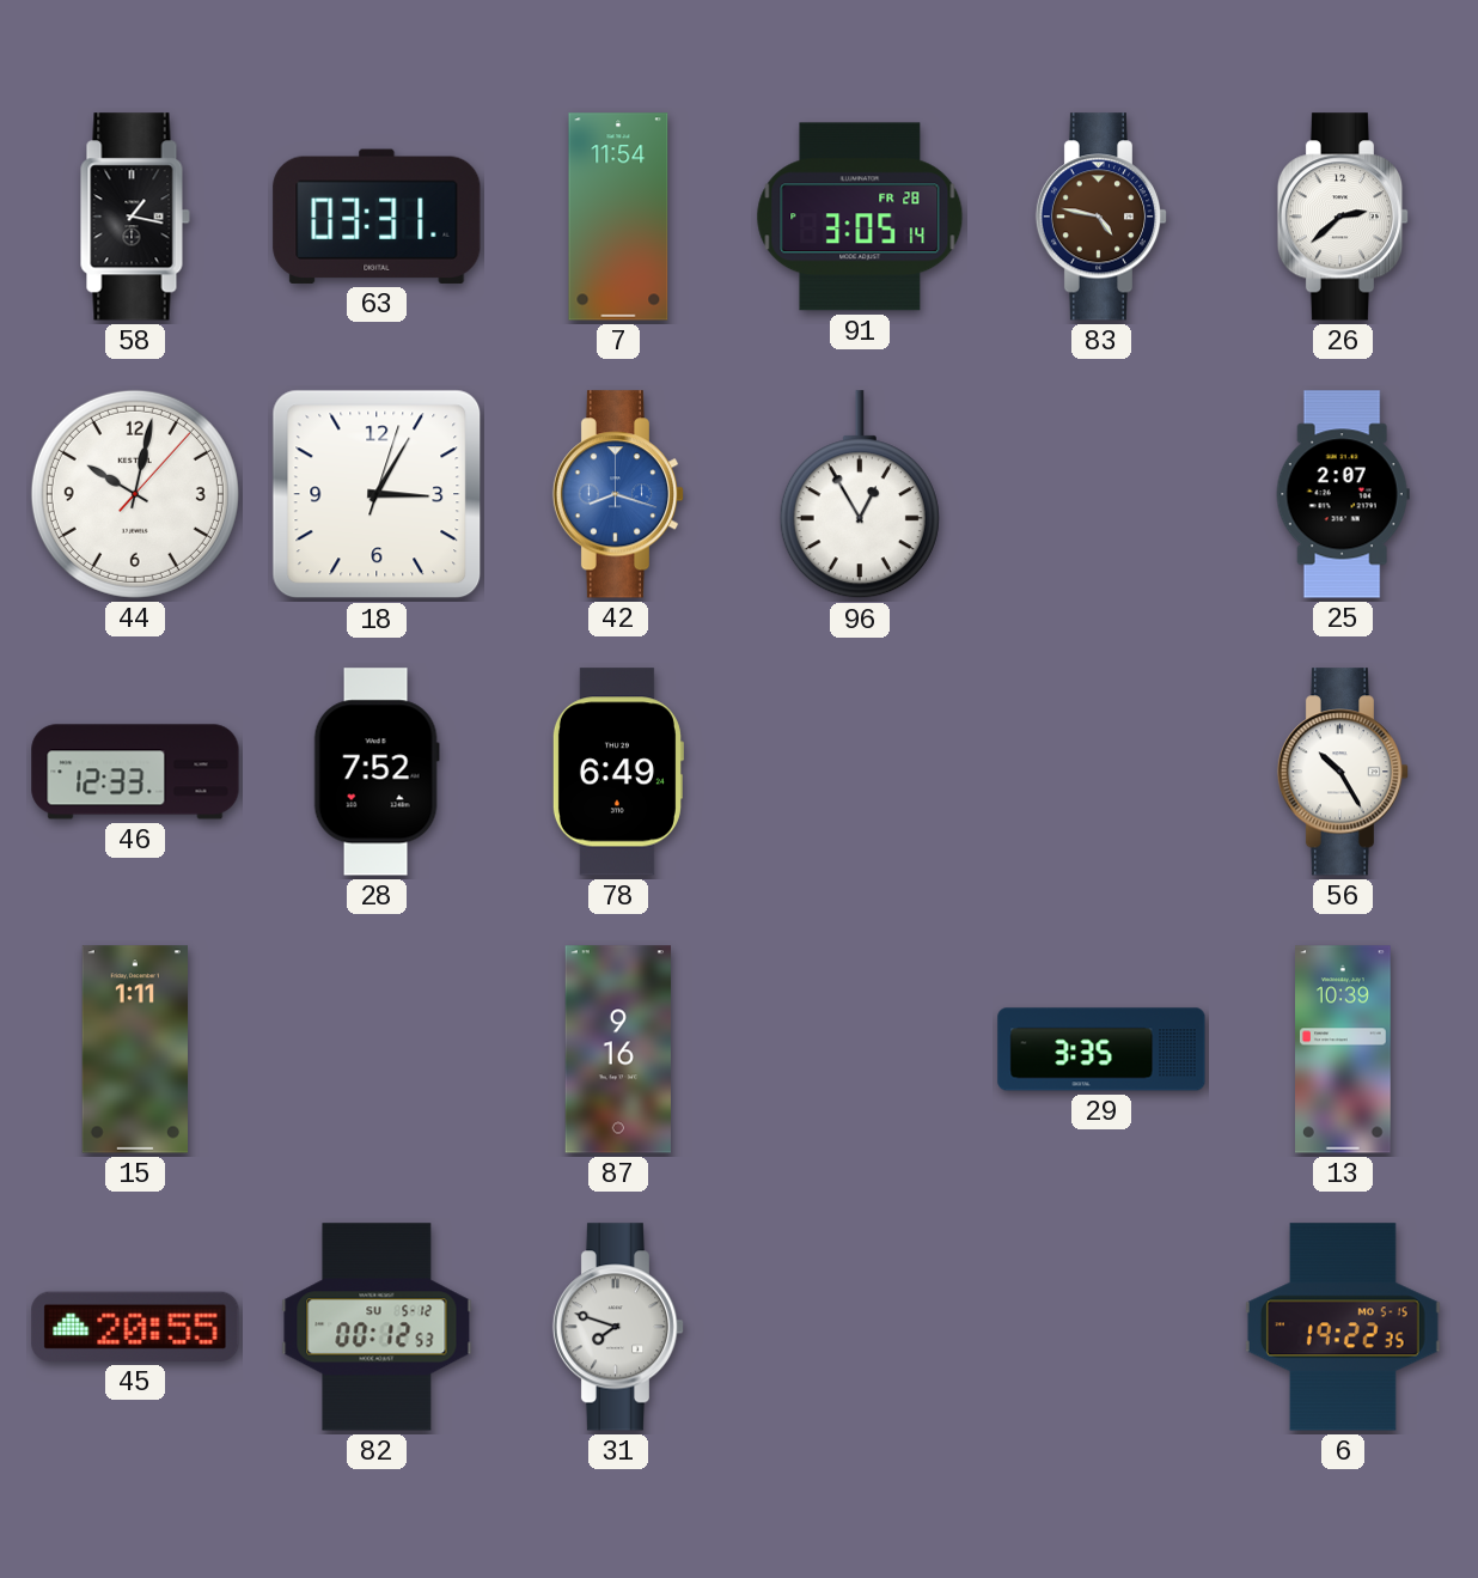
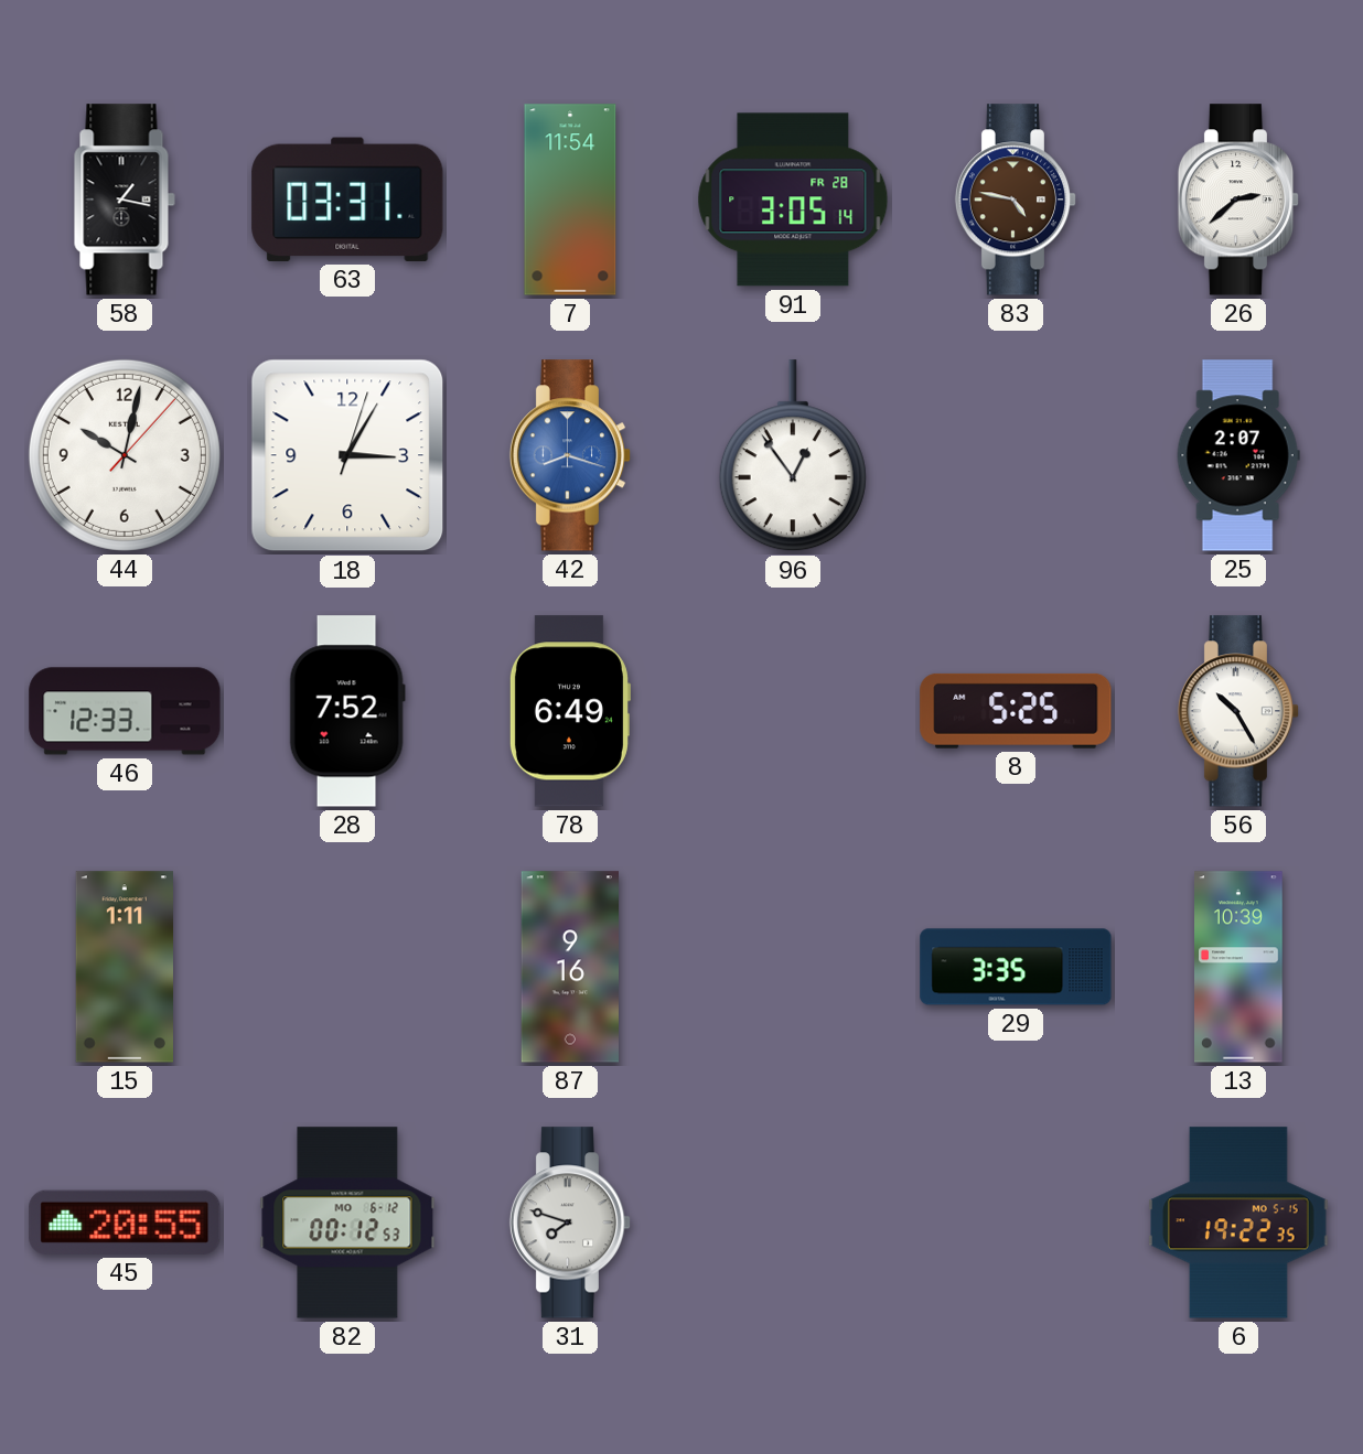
96: 12:55 -> 12:54
8: none -> 5:25
82 date: SU 5-12 -> MO 6-12
